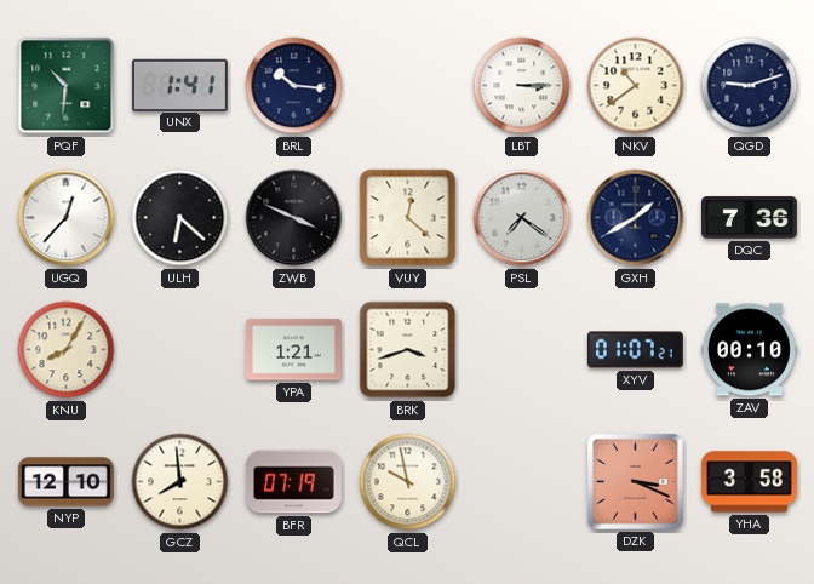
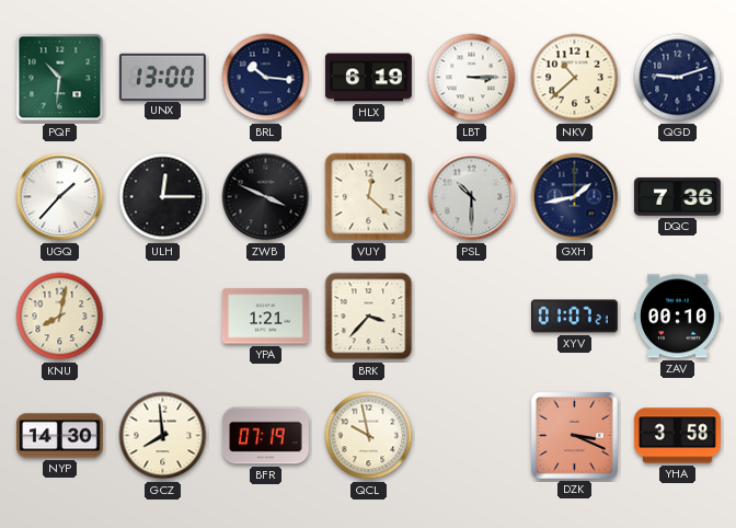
UNX: 1:41 -> 13:00
HLX: none -> 6:19
NKV: 10:39 -> 10:38
UGQ: 12:37 -> 1:37
ULH: 6:22 -> 12:15
PSL: 7:21 -> 10:30
GXH: 1:40 -> 1:43
KNU: 8:05 -> 8:02
BRK: 3:42 -> 3:37
NYP: 12:10 -> 14:30
